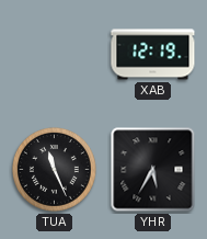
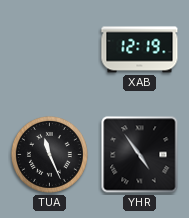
YHR: 5:35 -> 4:54
